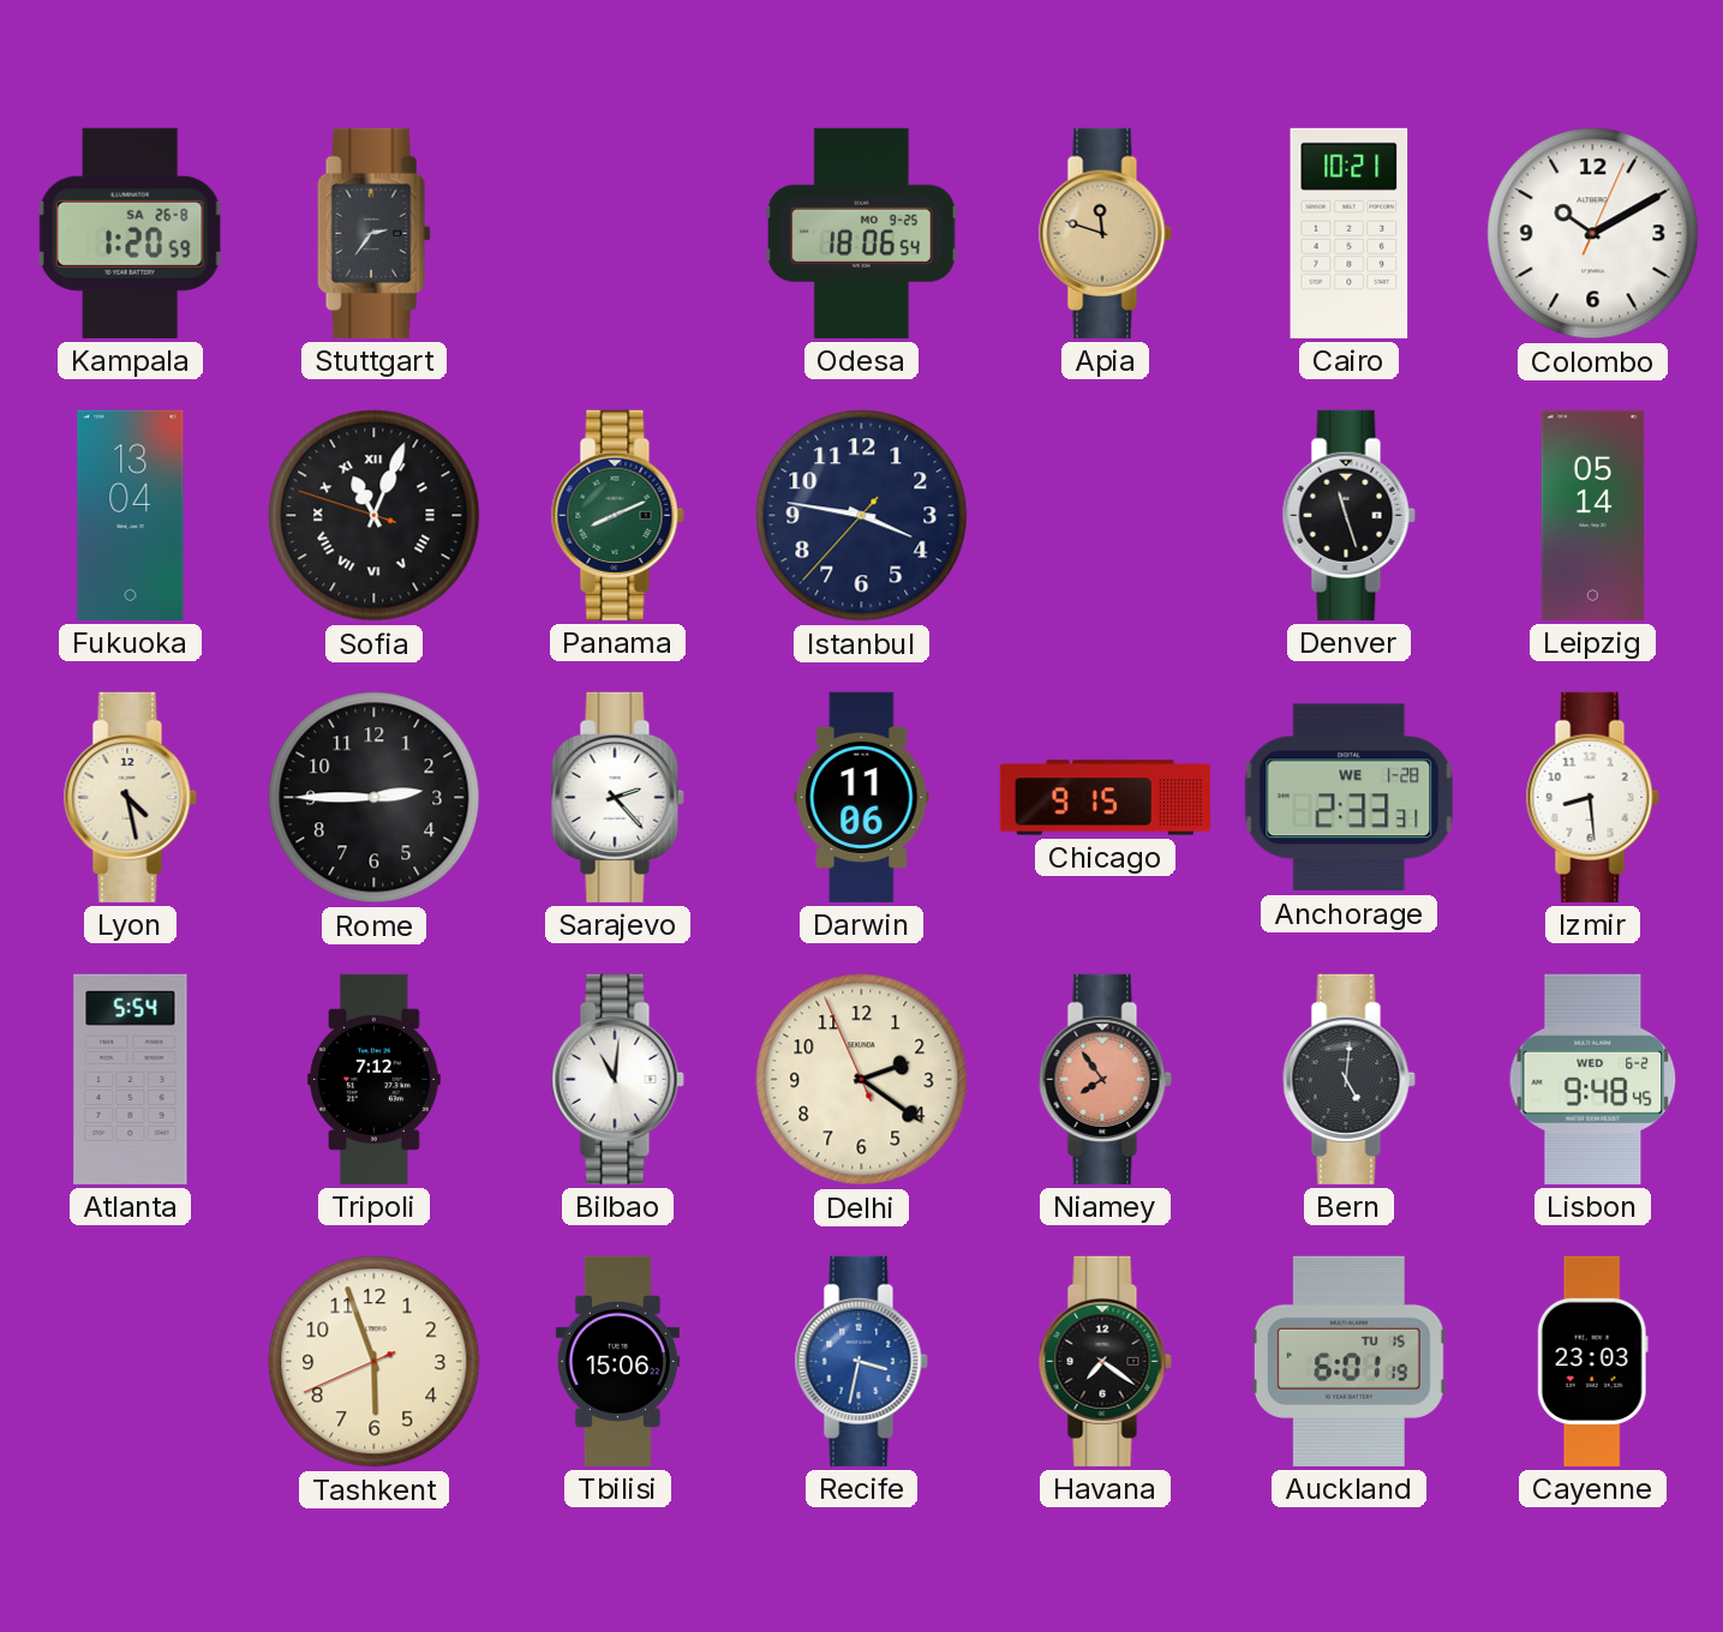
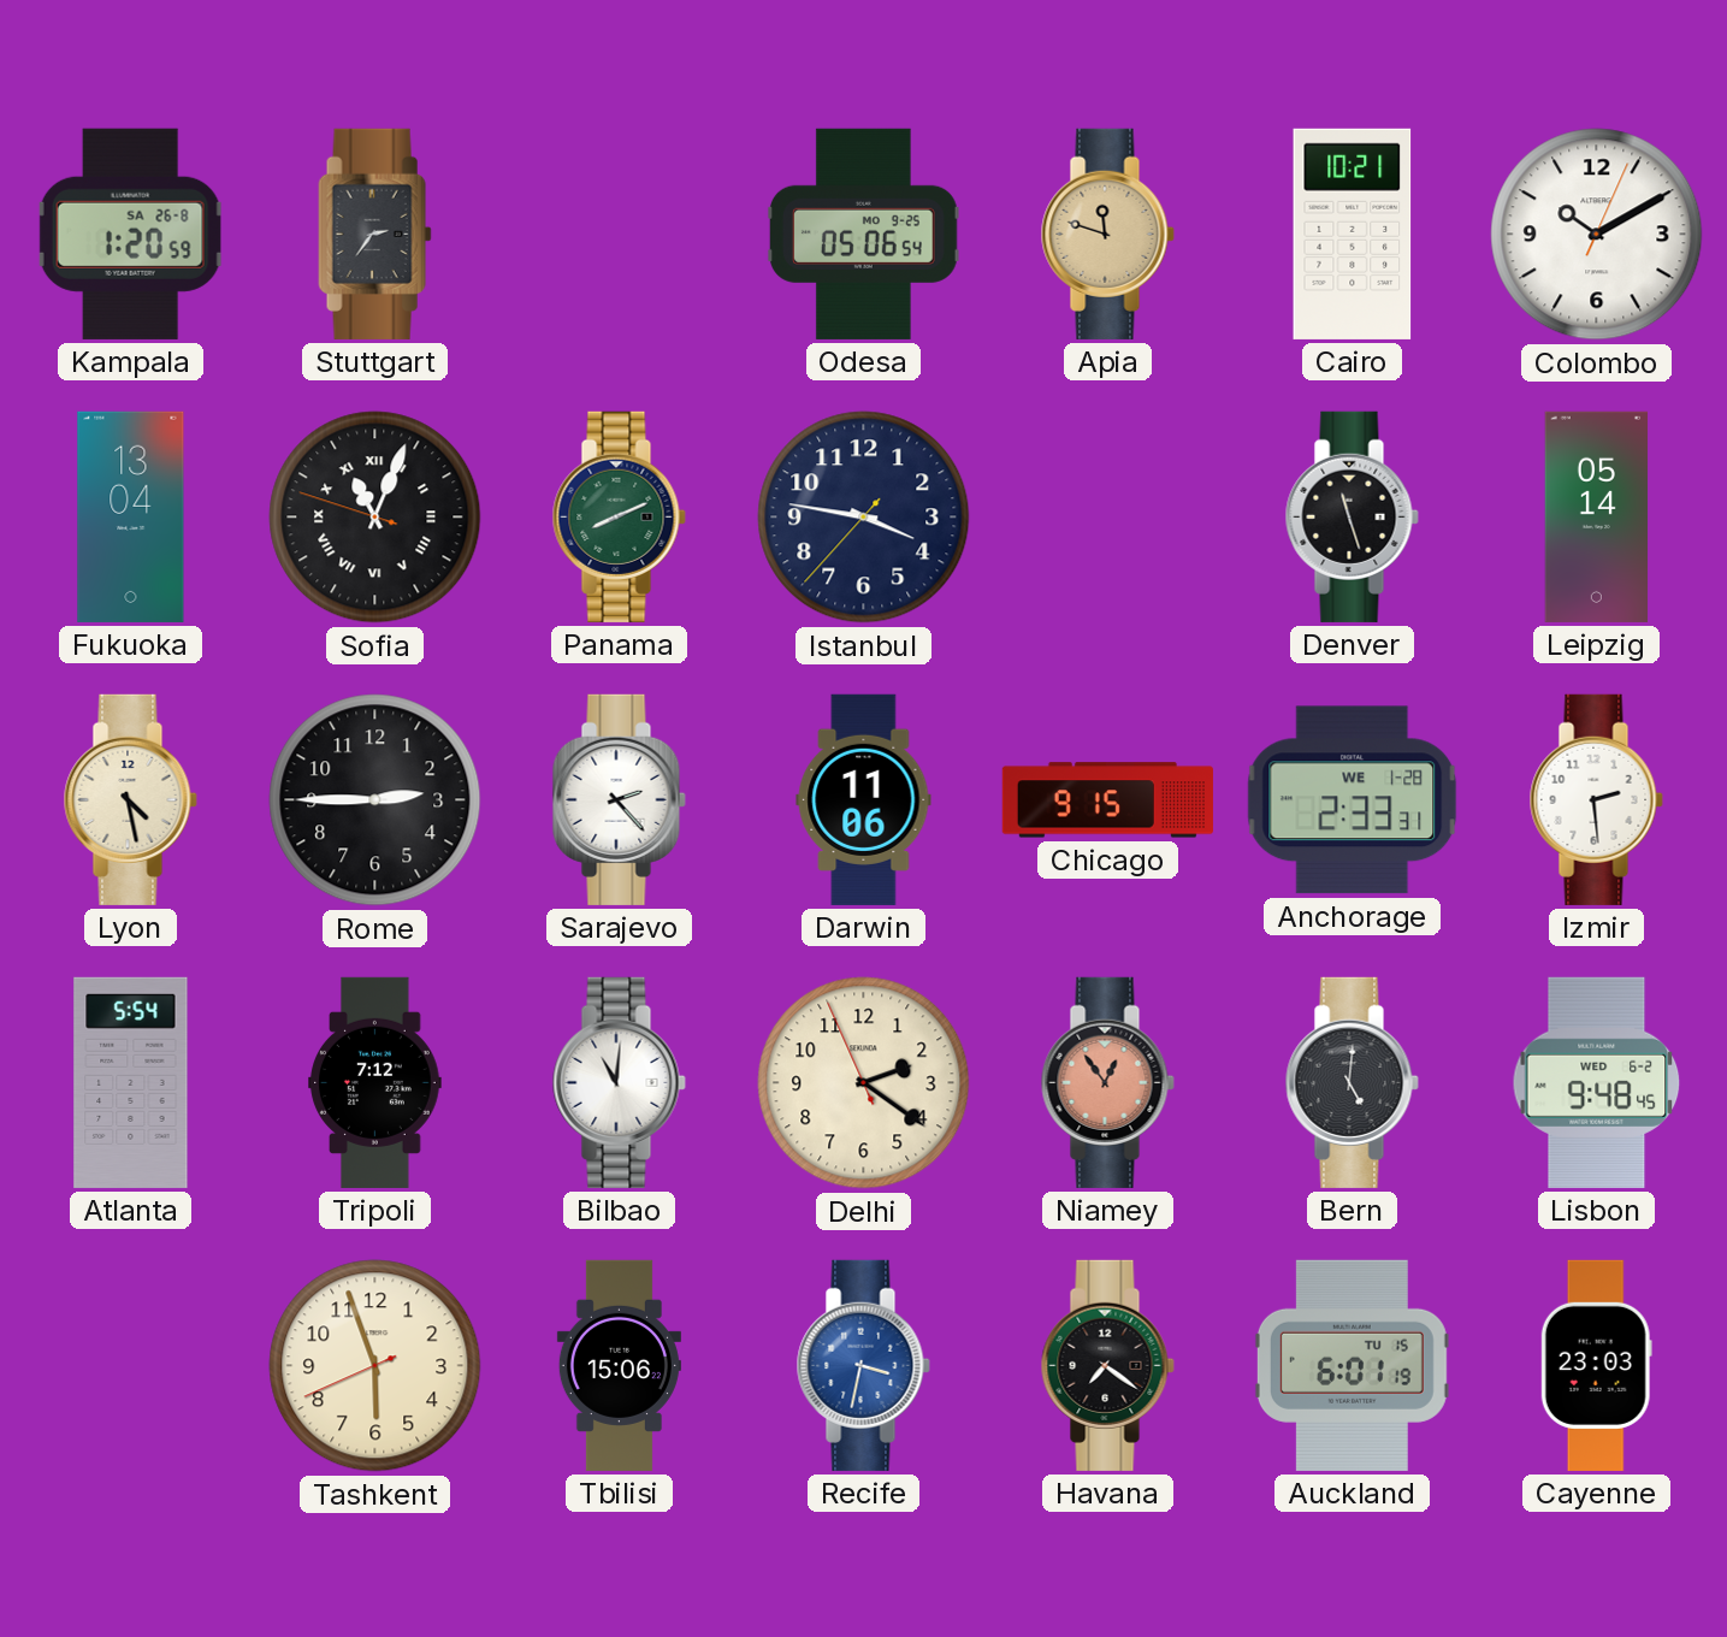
Odesa: 18:06 -> 05:06
Izmir: 8:29 -> 2:29
Niamey: 7:54 -> 12:54
